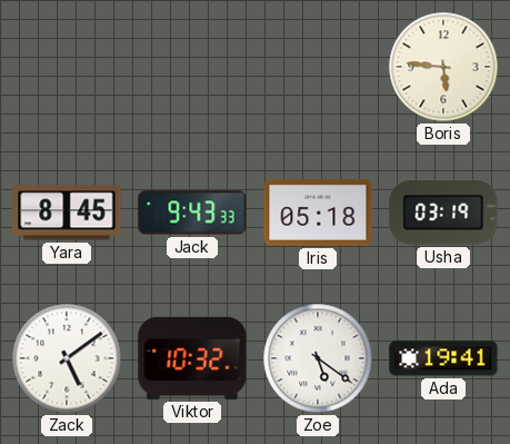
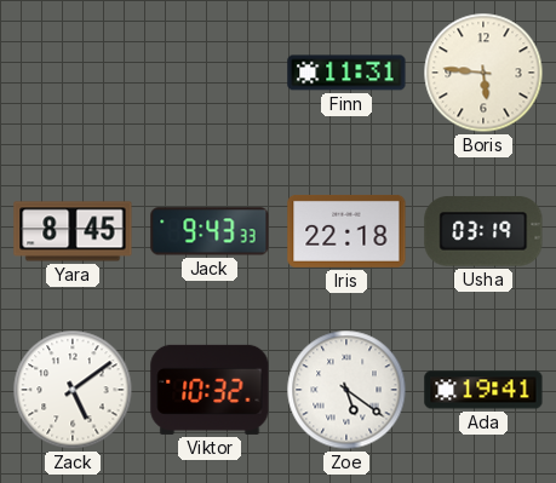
Finn: none -> 11:31
Iris: 05:18 -> 22:18
